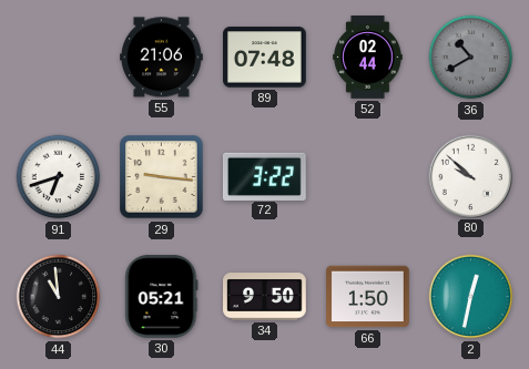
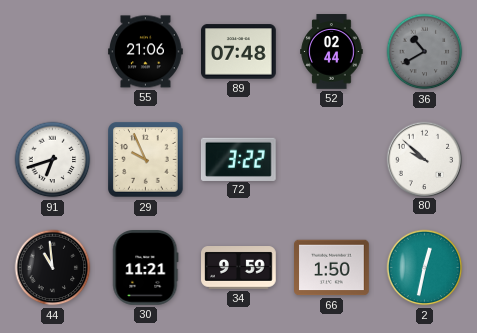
29: 9:16 -> 9:56
30: 05:21 -> 11:21
34: 9:50 -> 9:59
